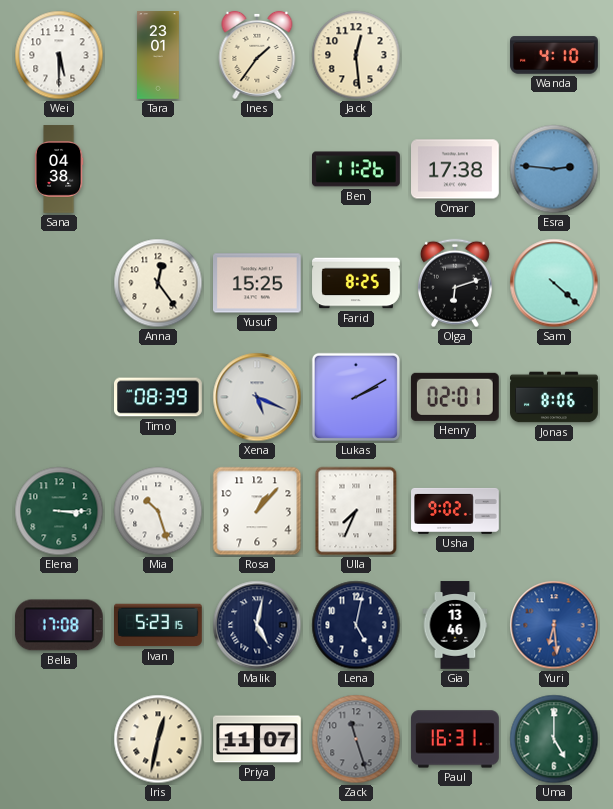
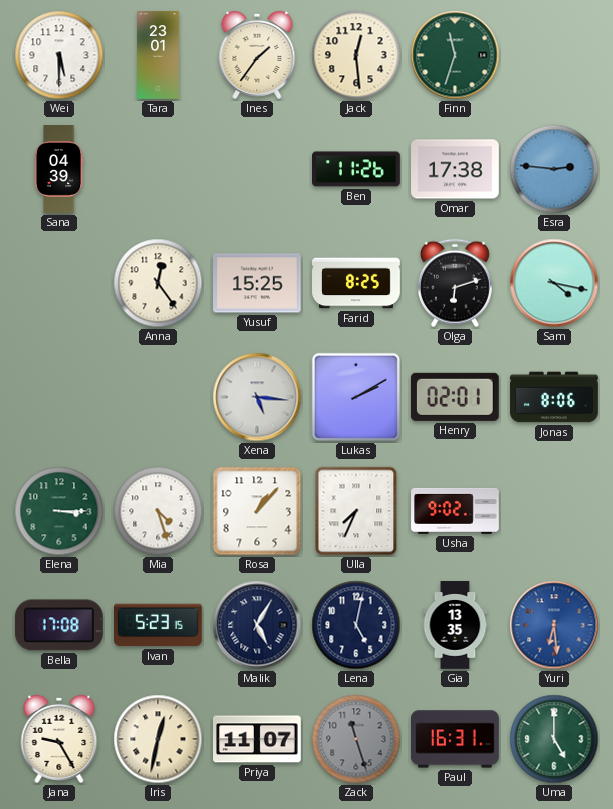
Finn: none -> 11:33
Wanda: 4:10 -> none
Sana: 04:38 -> 04:39
Sam: 4:22 -> 4:17
Timo: 08:39 -> none
Xena: 5:19 -> 5:16
Mia: 10:27 -> 4:27
Malik: 5:02 -> 5:05
Gia: 13:46 -> 13:35
Jana: none -> 9:25
